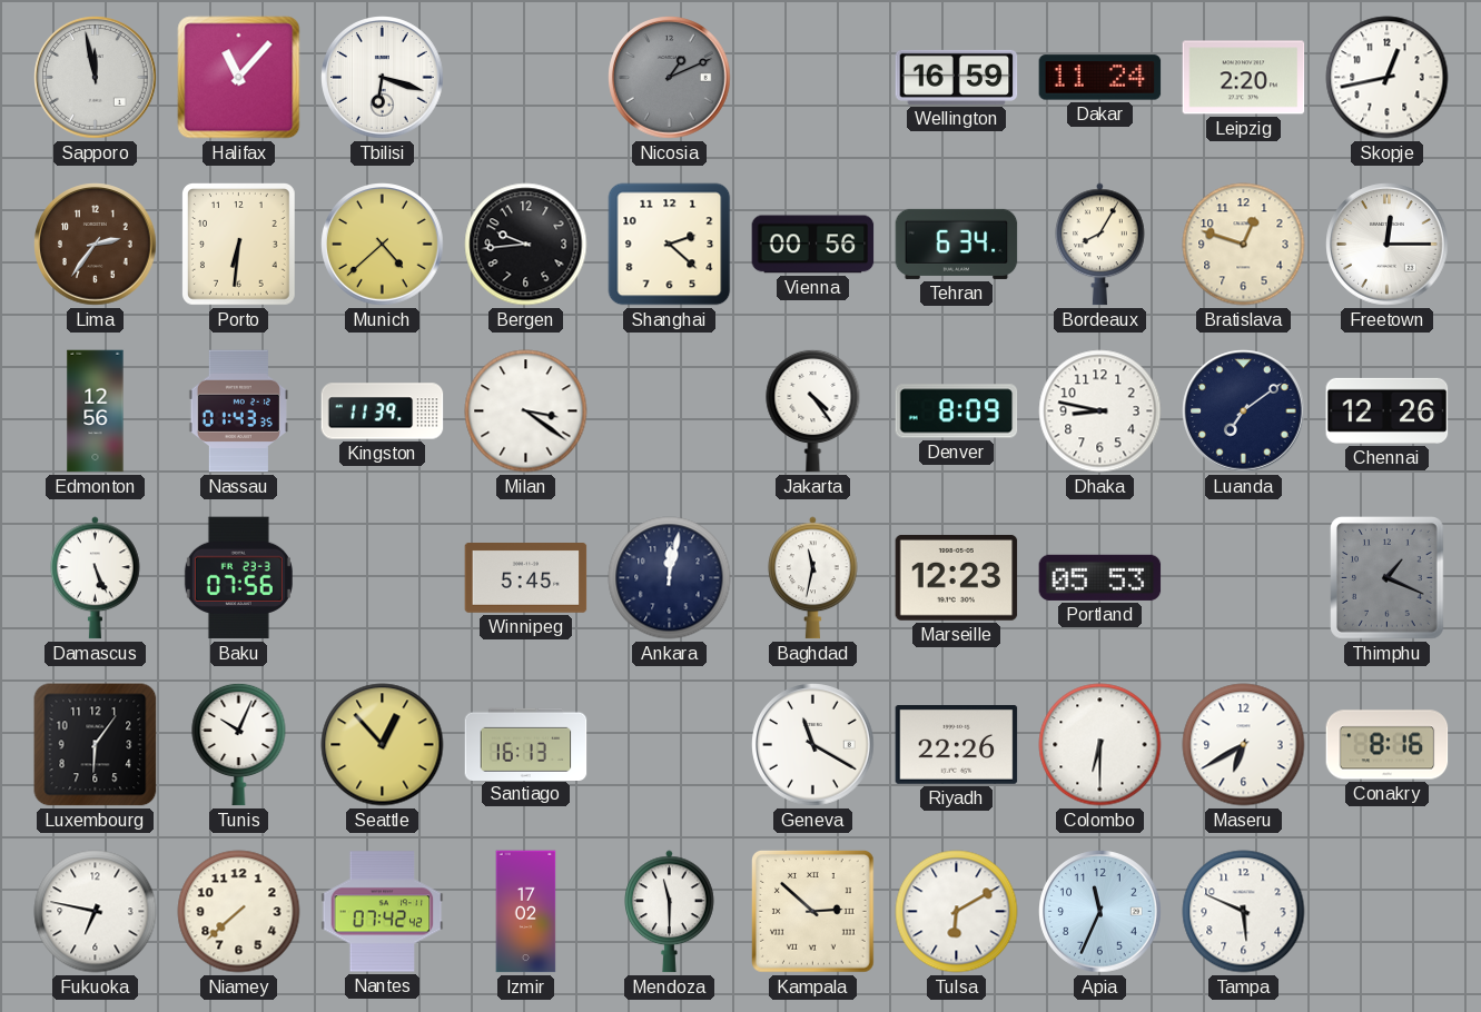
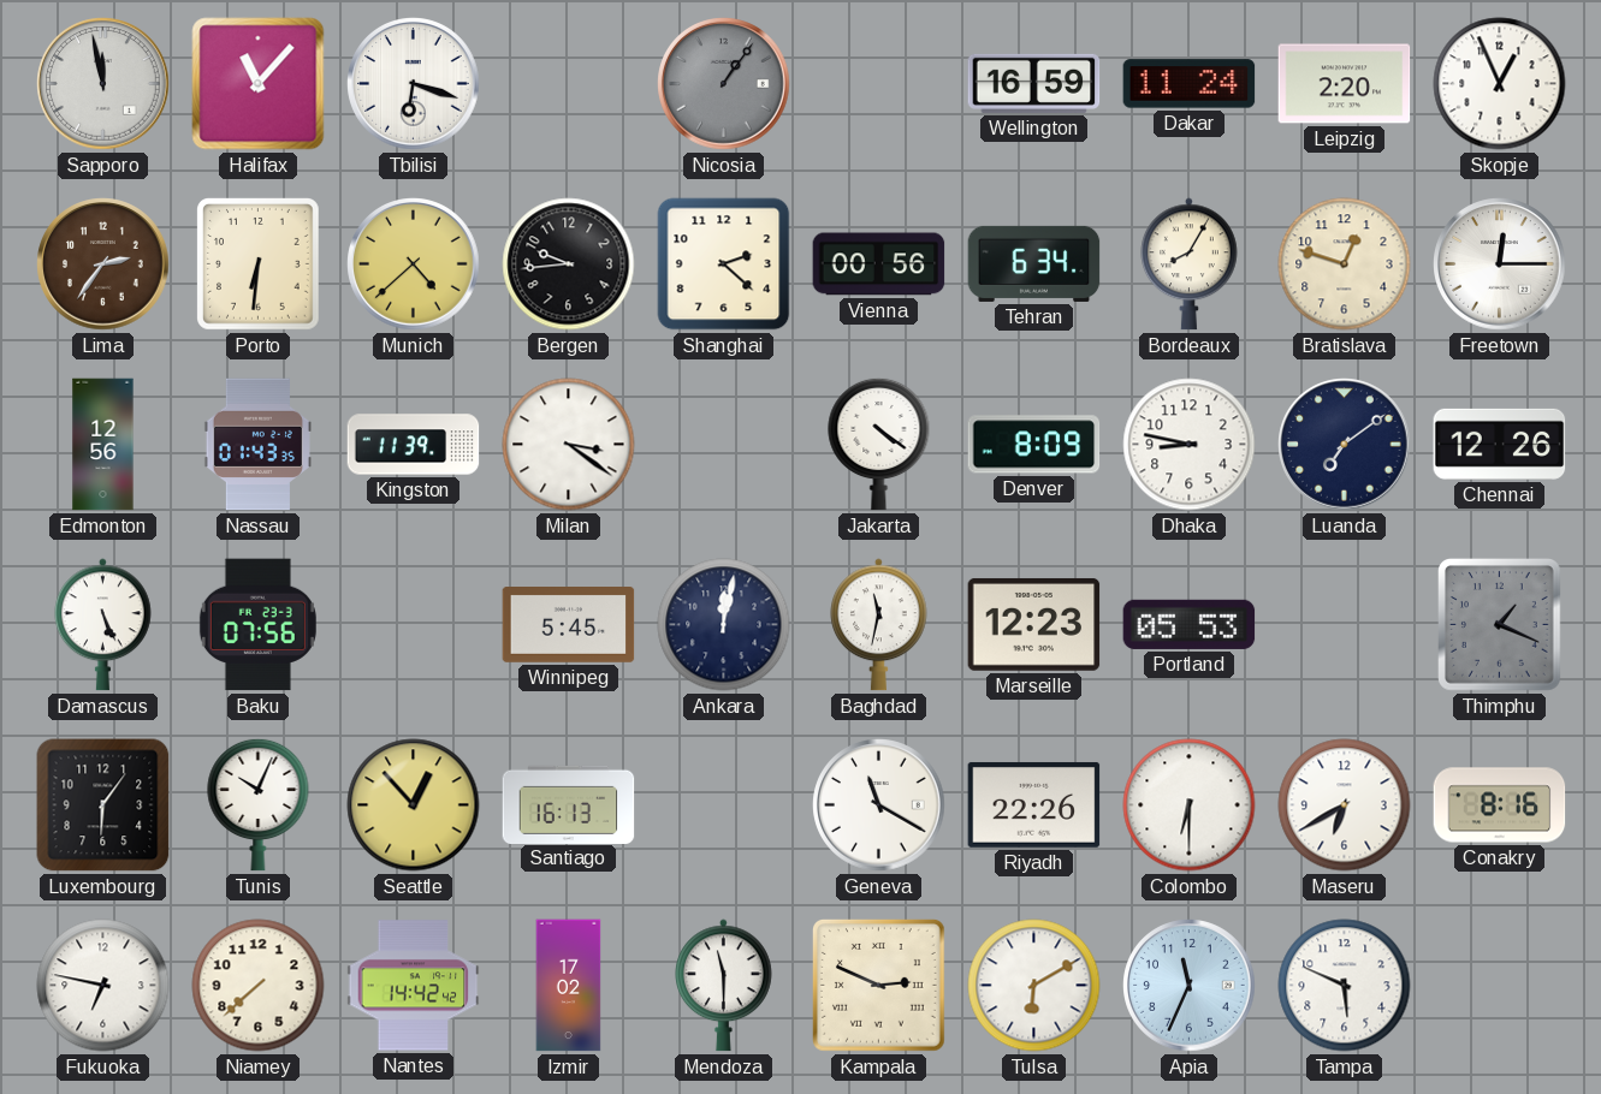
Nicosia: 1:11 -> 1:06
Skopje: 12:43 -> 12:56
Jakarta: 4:24 -> 4:21
Nantes: 07:42 -> 14:42
Kampala: 2:52 -> 2:49
